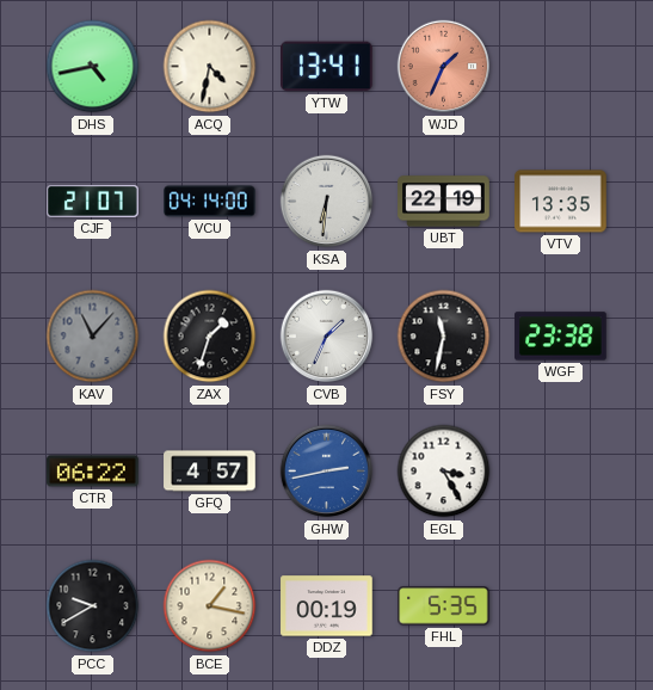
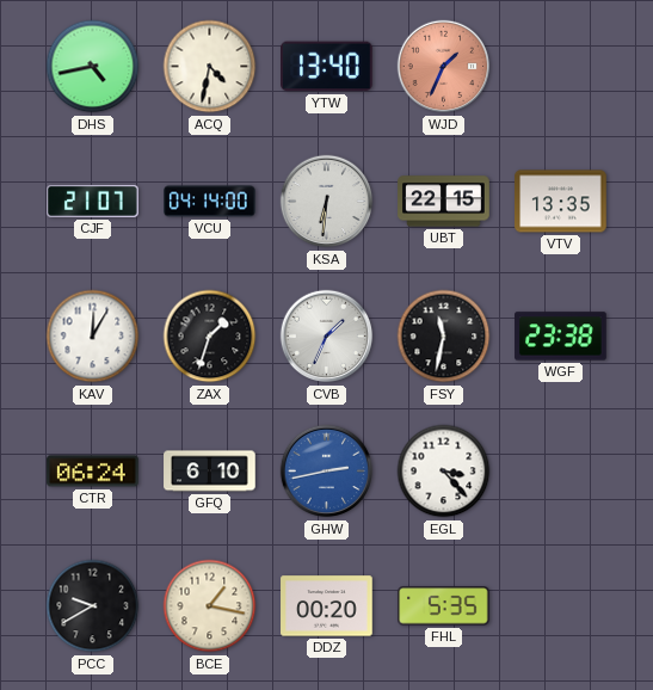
YTW: 13:41 -> 13:40
UBT: 22:19 -> 22:15
KAV: 11:07 -> 12:05
KAV dial: grey -> white
CTR: 06:22 -> 06:24
GFQ: 4:57 -> 6:10
EGL: 3:25 -> 3:23
DDZ: 00:19 -> 00:20
